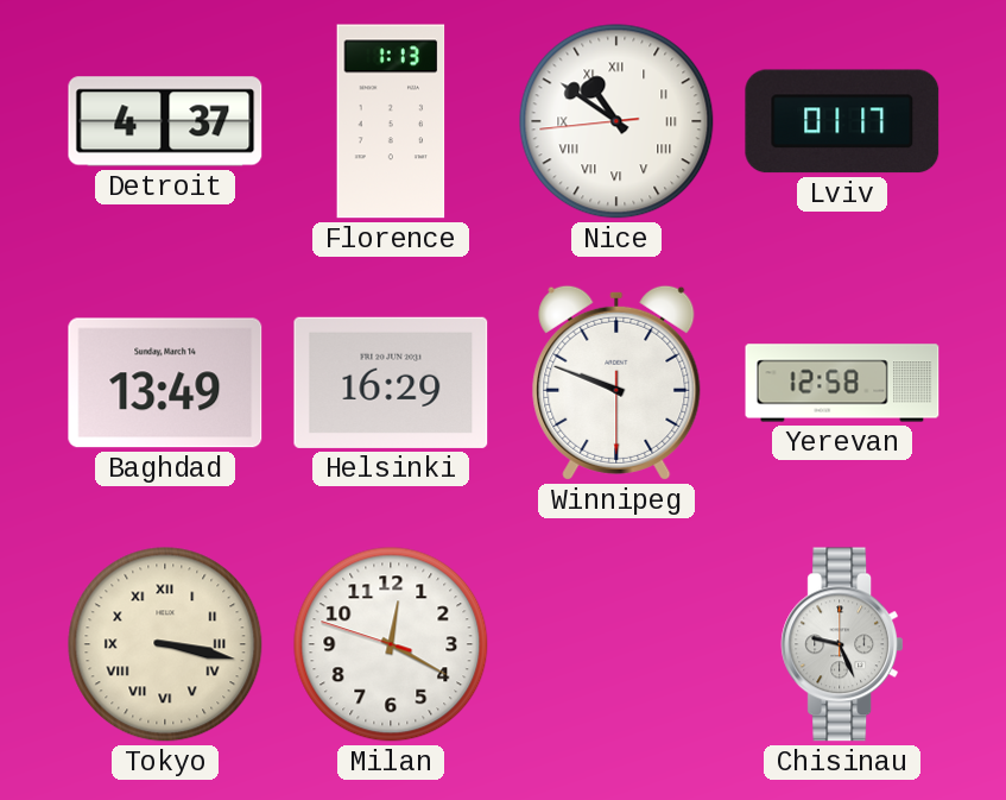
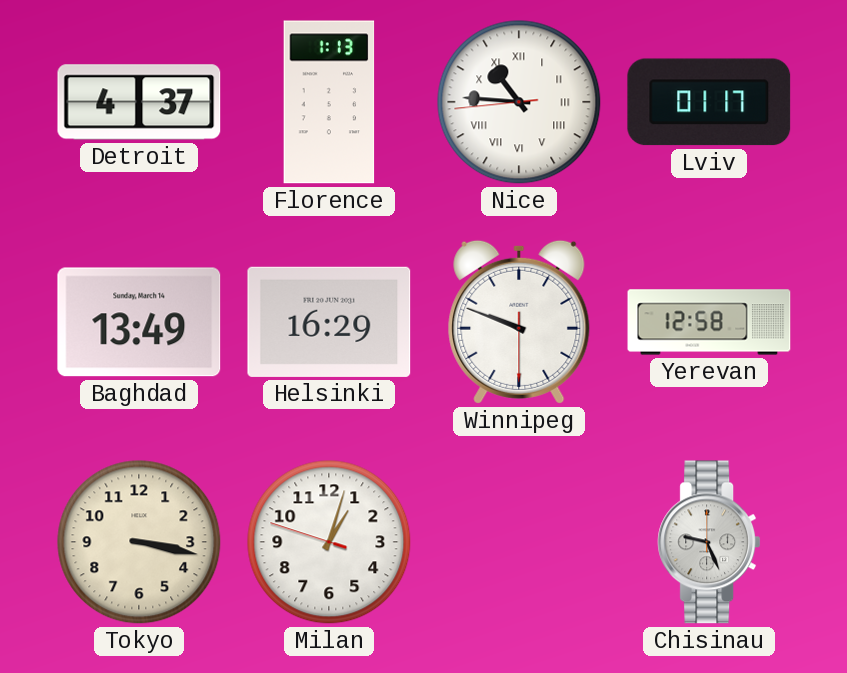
Nice: 10:50 -> 10:45
Tokyo numerals: Roman -> Arabic
Milan: 12:19 -> 1:02
